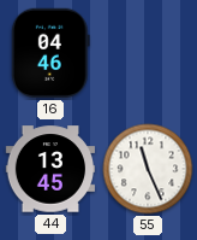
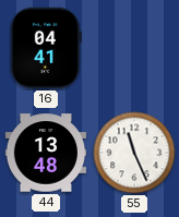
16: 04:46 -> 04:41
44: 13:45 -> 13:48
